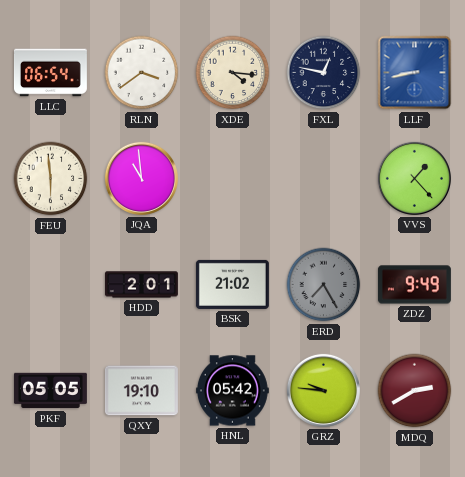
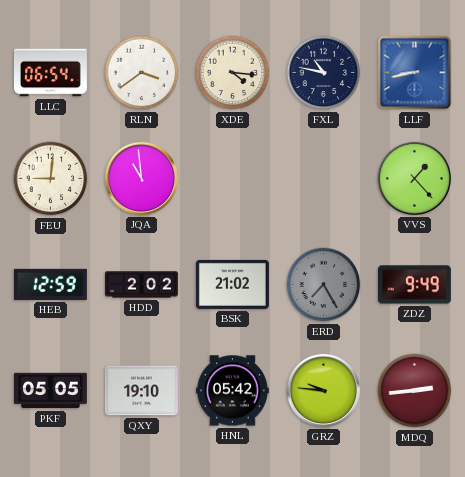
FXL: 12:47 -> 10:47
FEU: 5:59 -> 9:01
HEB: none -> 12:59
HDD: 2:01 -> 2:02
MDQ: 2:40 -> 2:44
